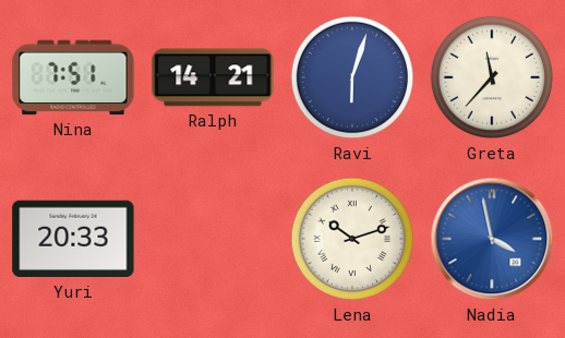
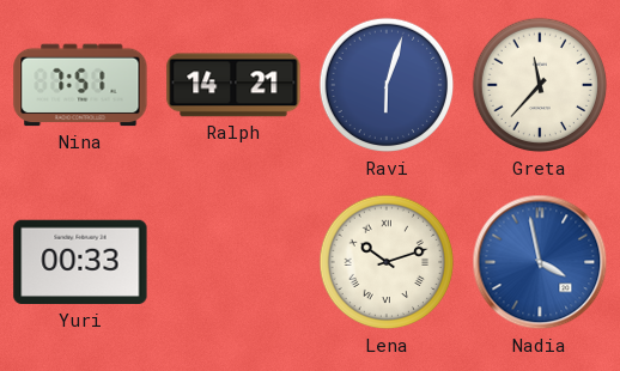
Yuri: 20:33 -> 00:33
